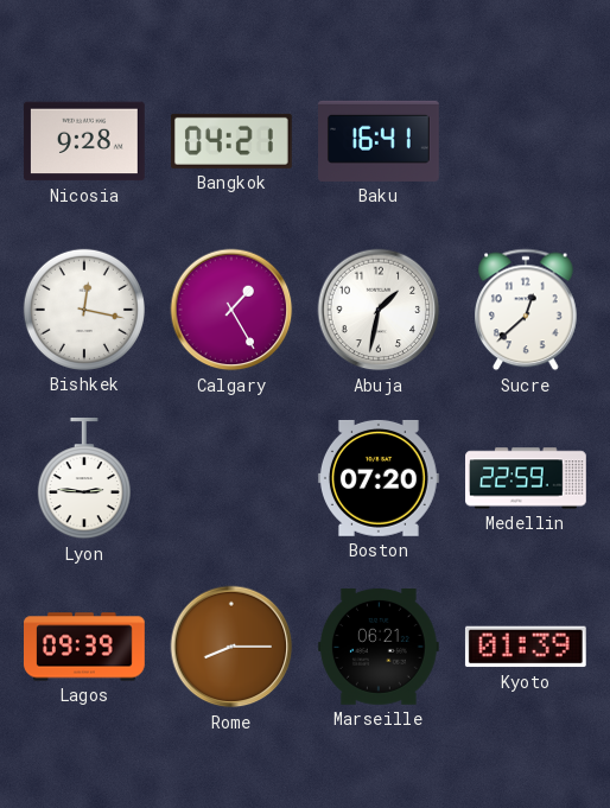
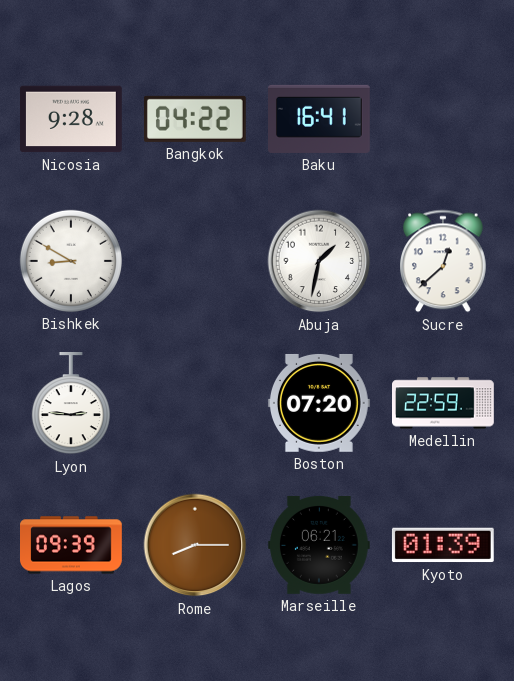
Bangkok: 04:21 -> 04:22
Bishkek: 12:17 -> 8:50
Calgary: 1:25 -> none
